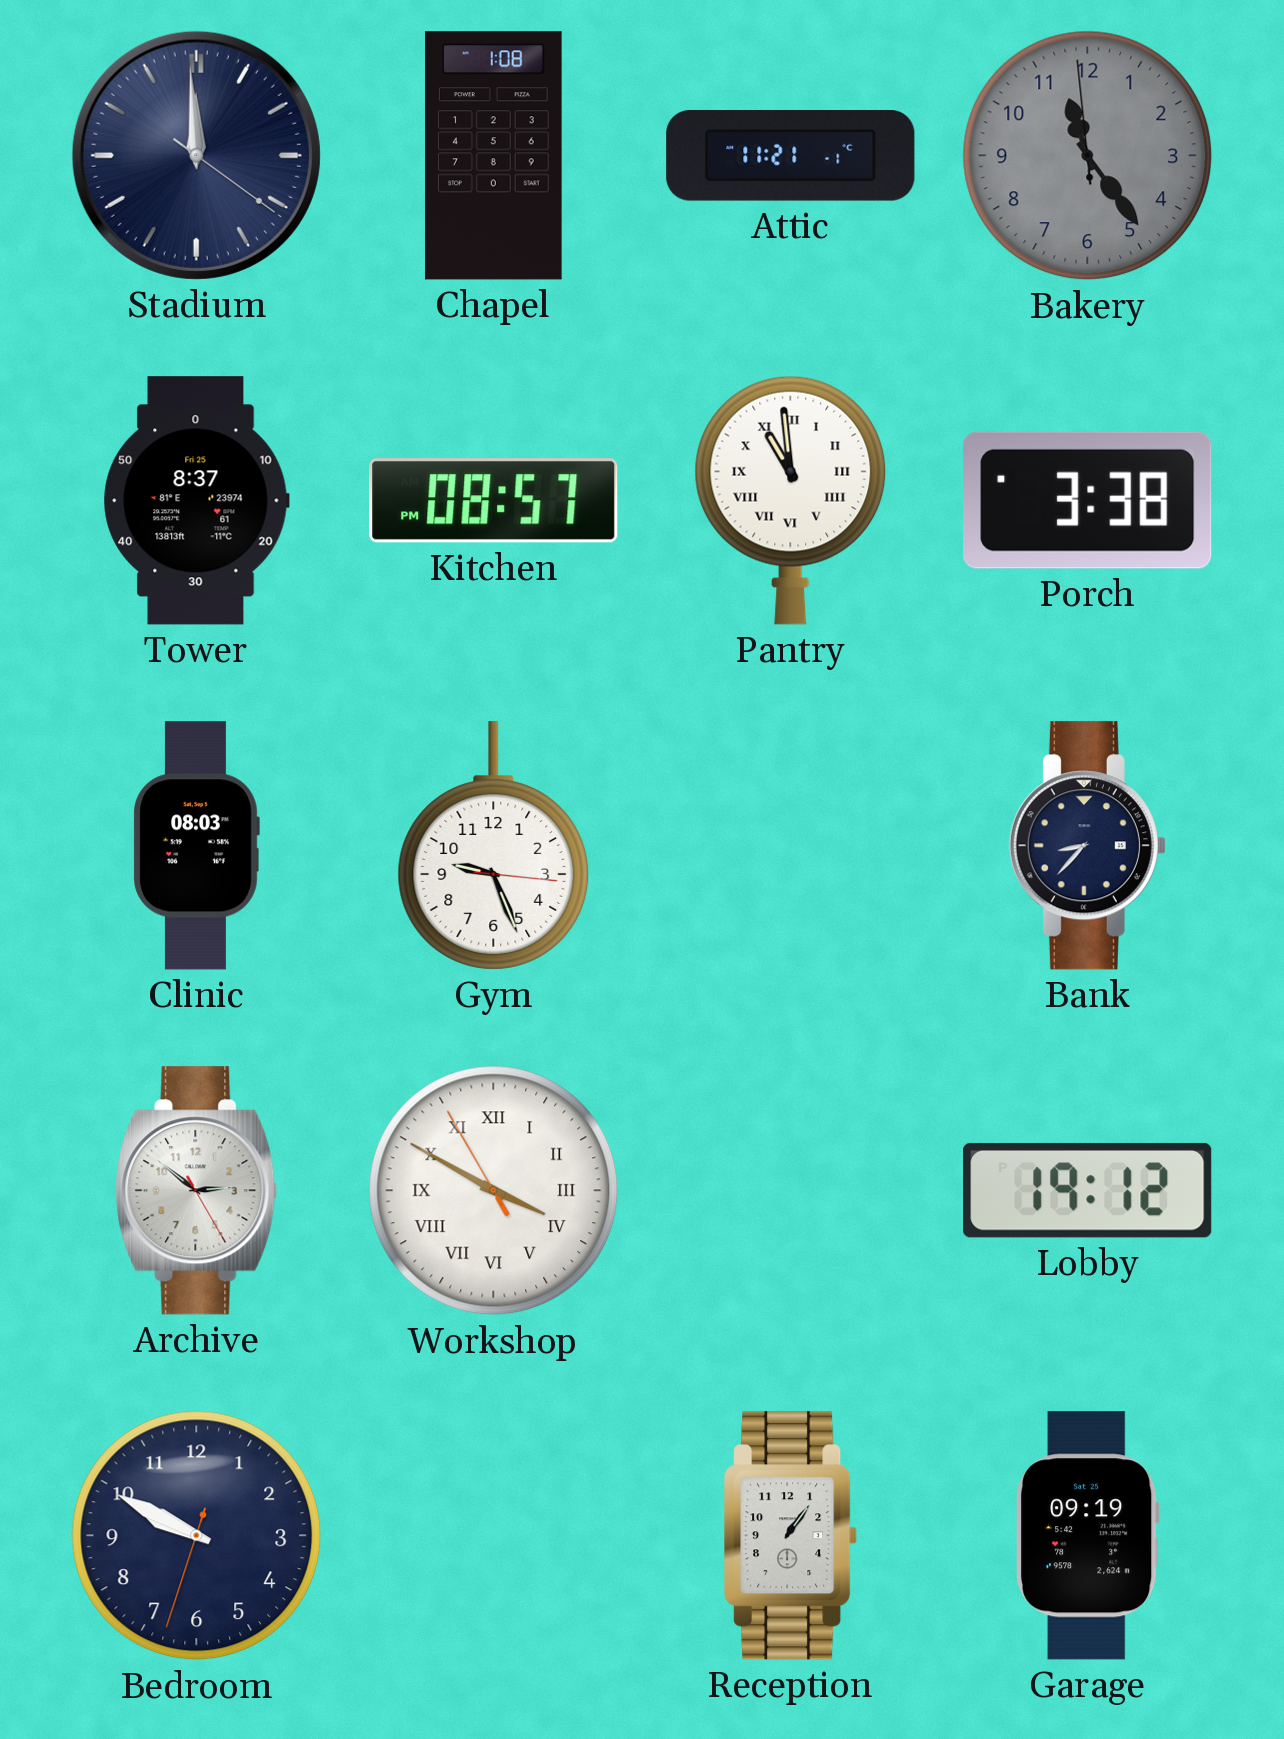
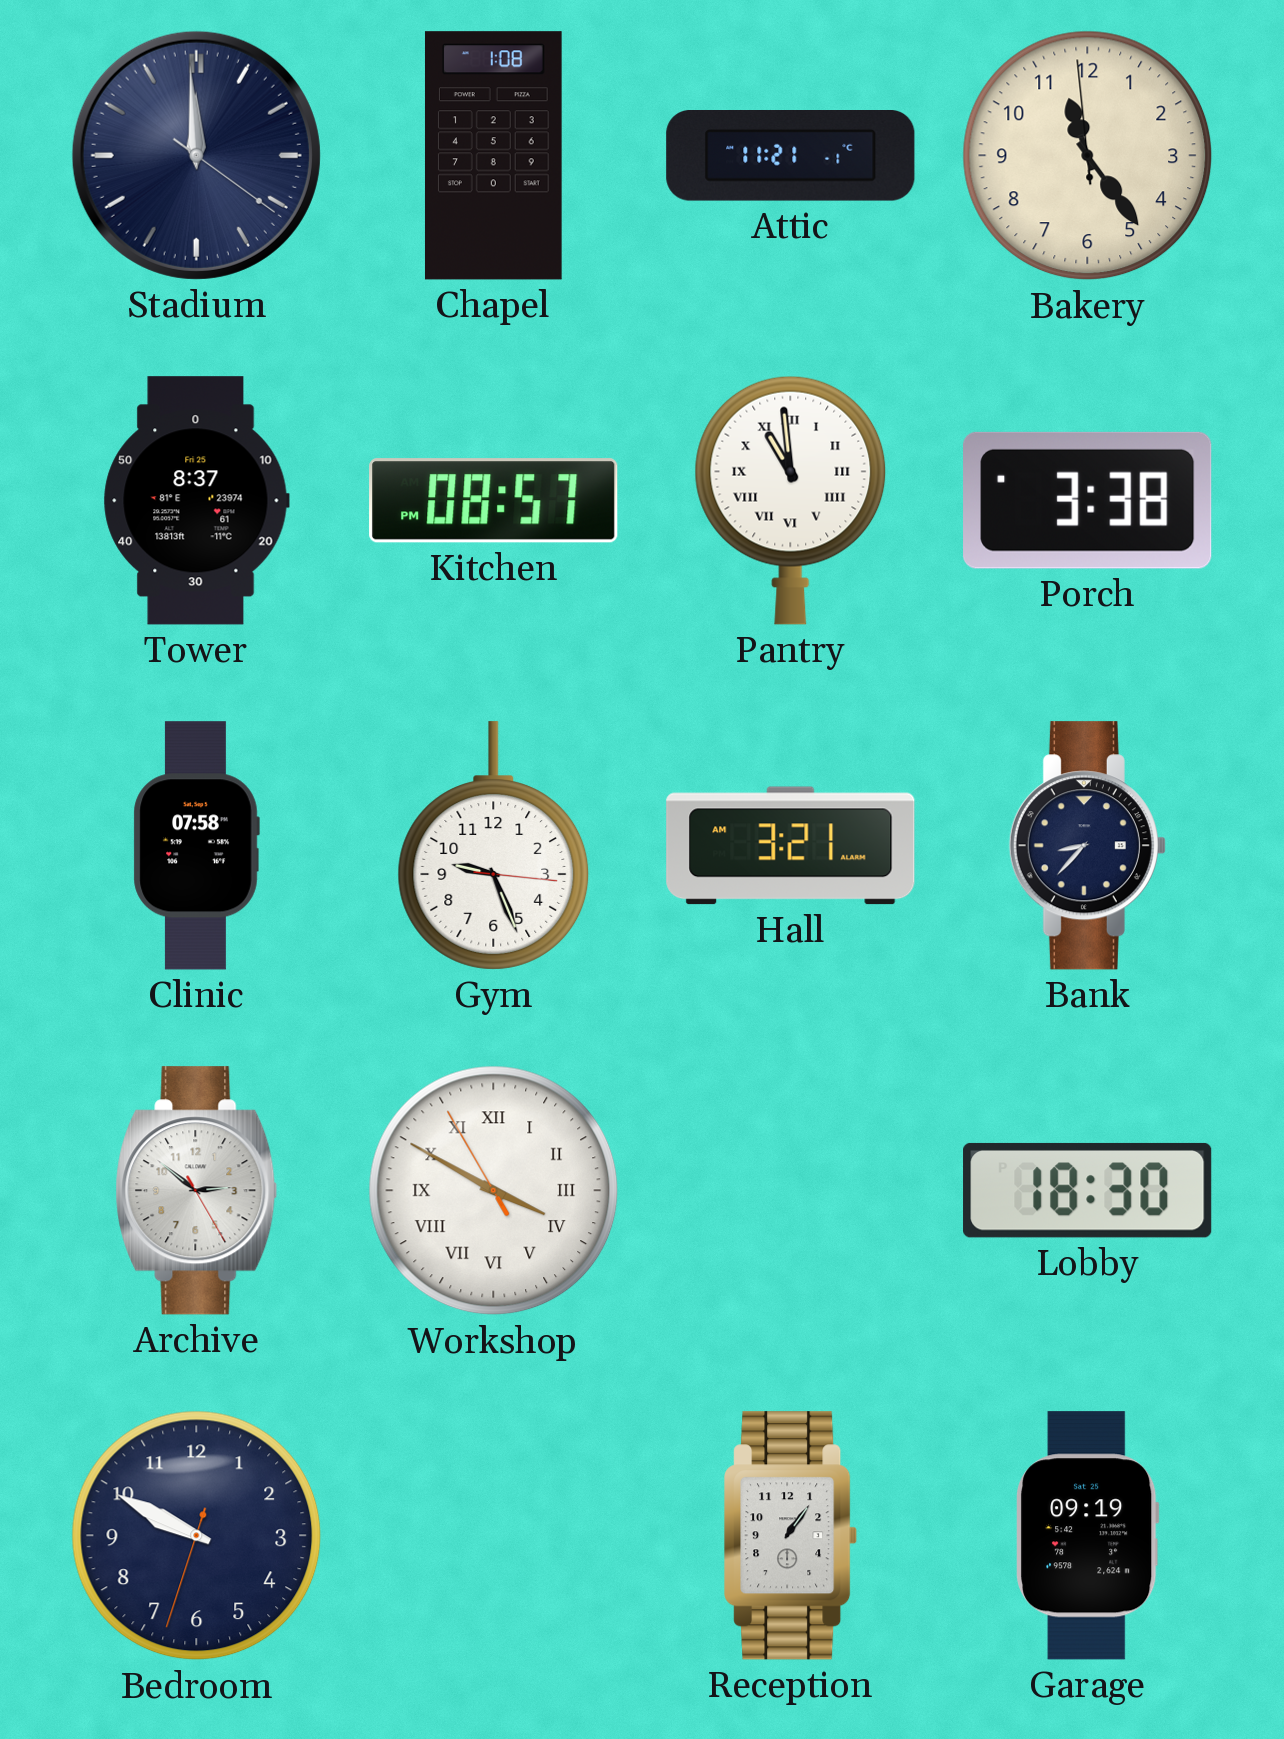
Bakery dial: grey -> cream
Clinic: 08:03 -> 07:58
Hall: none -> 3:21
Lobby: 19:12 -> 18:30
